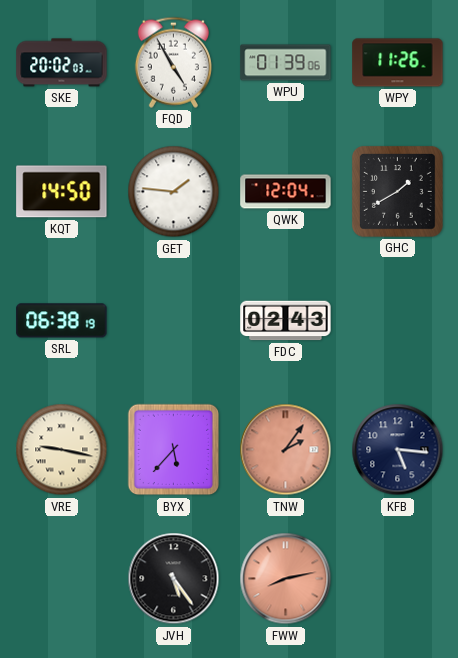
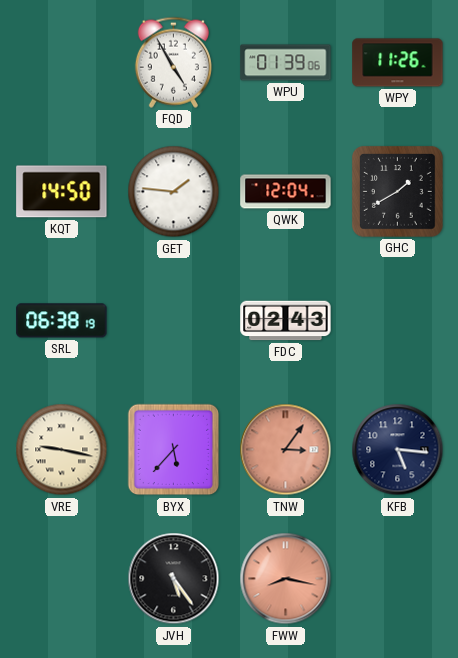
SKE: 20:02 -> none
TNW: 2:06 -> 3:06
FWW: 8:13 -> 8:17
